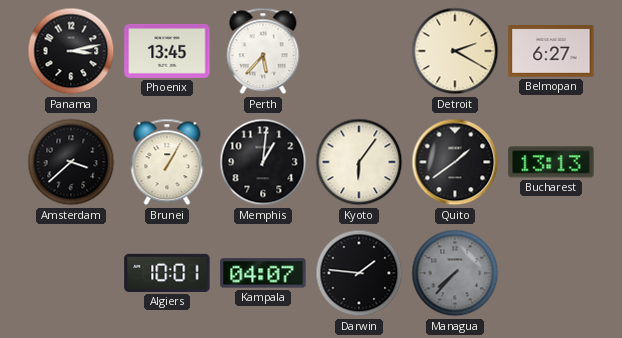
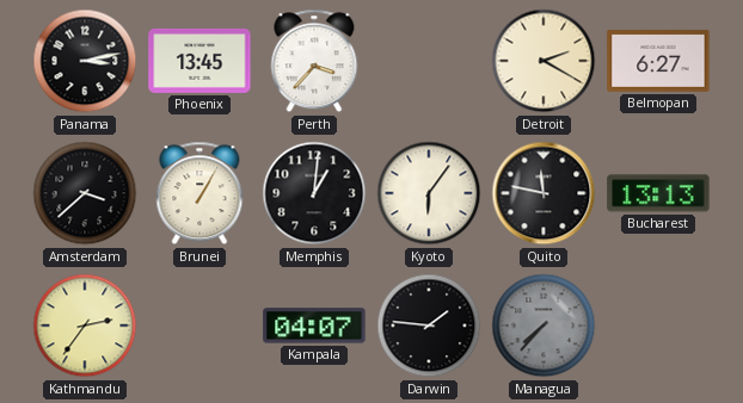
Perth: 5:37 -> 3:37
Quito: 1:39 -> 11:47
Kathmandu: none -> 2:36
Algiers: 10:01 -> none
